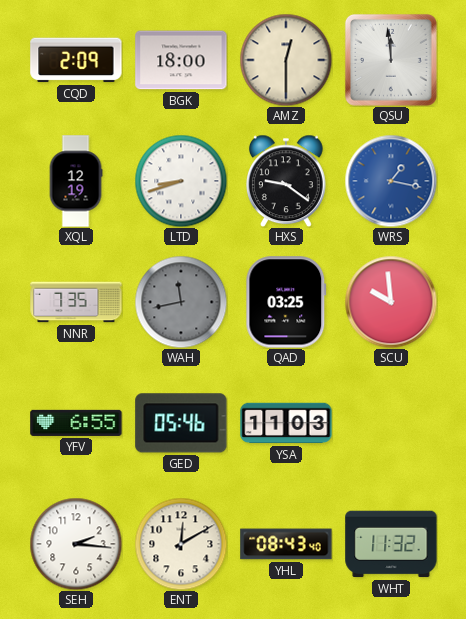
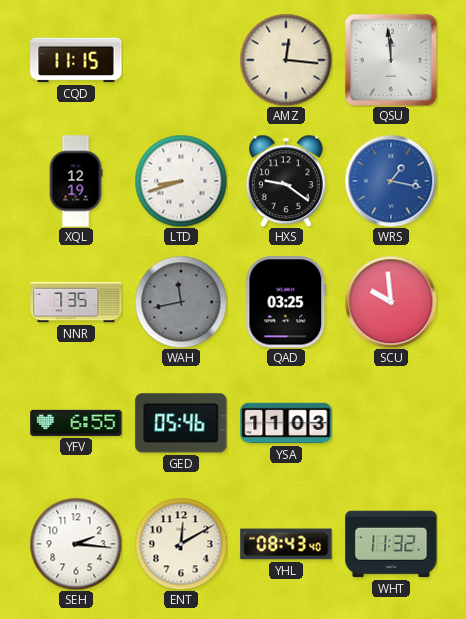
CQD: 2:09 -> 11:15
BGK: 18:00 -> none
AMZ: 12:30 -> 12:16
